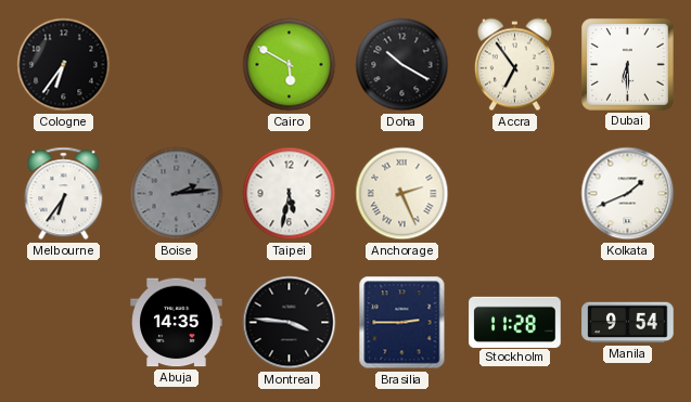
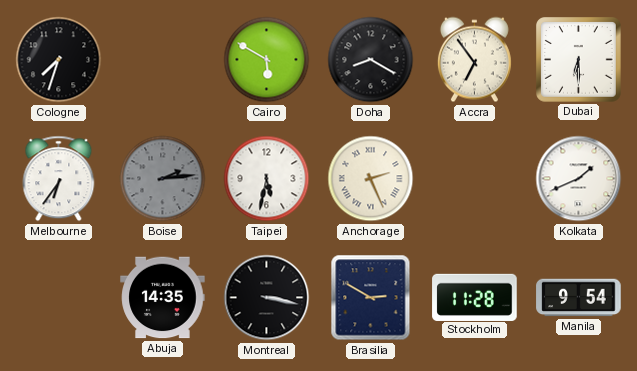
Cologne: 6:36 -> 7:33
Doha: 10:20 -> 8:20
Montreal: 3:46 -> 3:17
Brasilia: 2:45 -> 2:50
